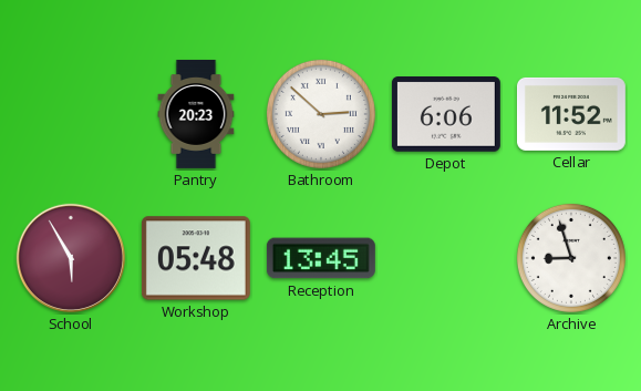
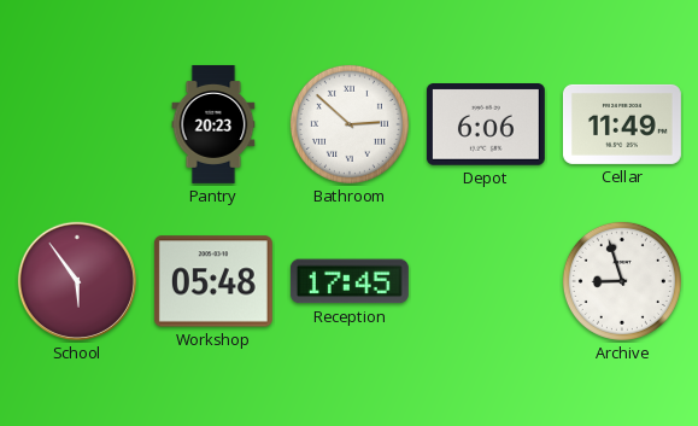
Cellar: 11:52 -> 11:49
School: 5:55 -> 5:54
Reception: 13:45 -> 17:45
